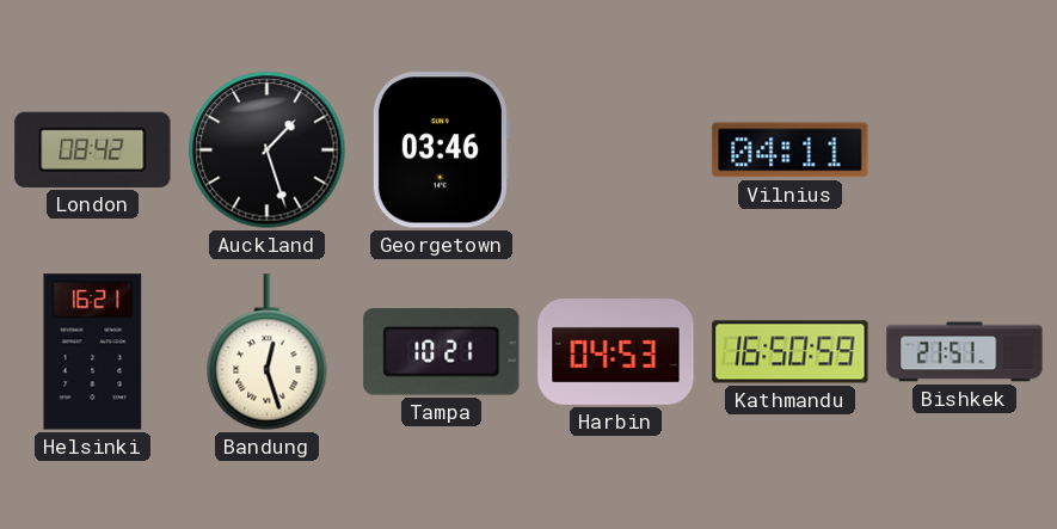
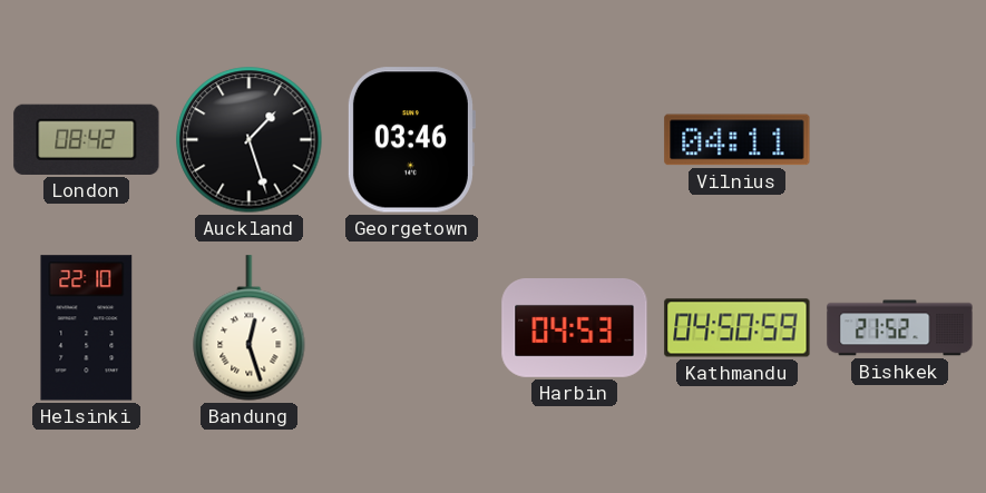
Helsinki: 16:21 -> 22:10
Tampa: 10:21 -> none
Kathmandu: 16:50 -> 04:50
Bishkek: 21:51 -> 21:52
